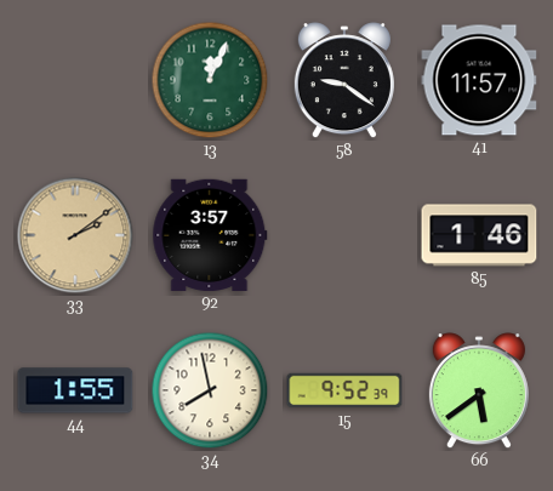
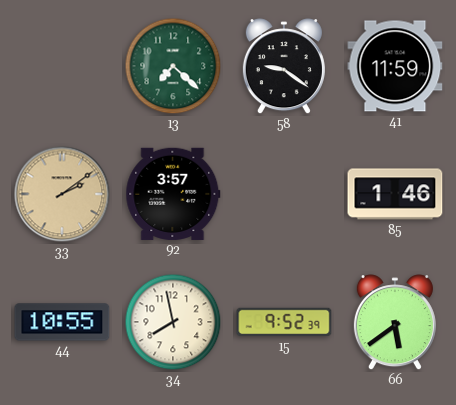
13: 12:04 -> 7:22
41: 11:57 -> 11:59
44: 1:55 -> 10:55
